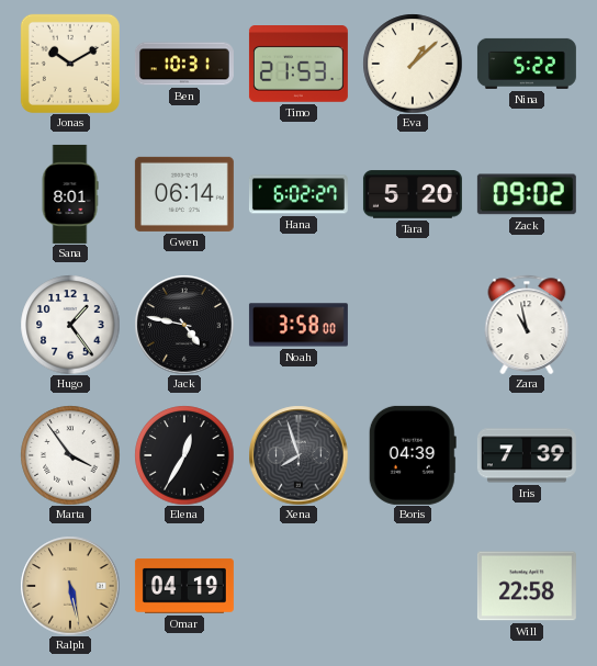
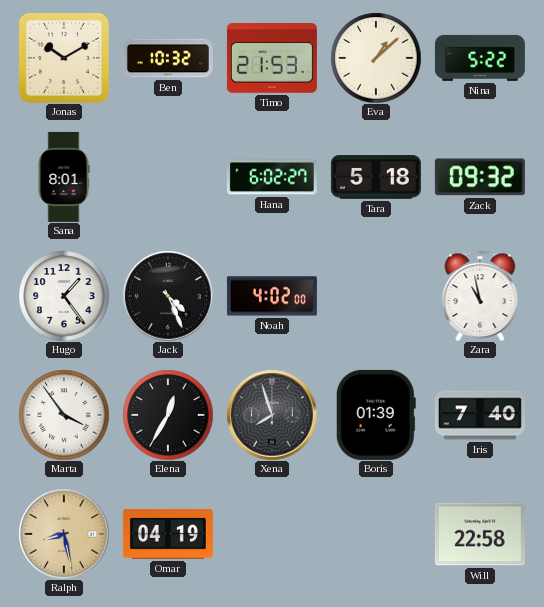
Ben: 10:31 -> 10:32
Gwen: 06:14 -> none
Tara: 5:20 -> 5:18
Zack: 09:02 -> 09:32
Jack: 4:47 -> 4:26
Noah: 3:58 -> 4:02
Boris: 04:39 -> 01:39
Iris: 7:39 -> 7:40
Ralph: 5:28 -> 8:28
